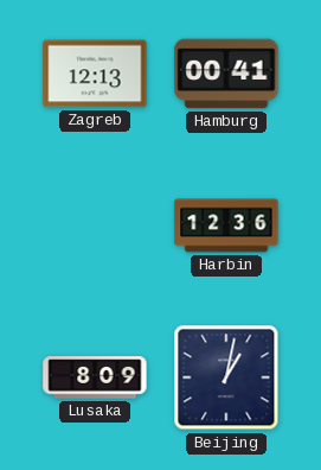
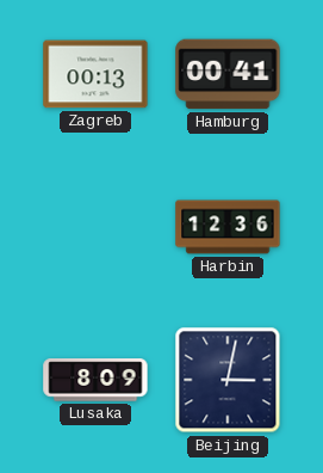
Zagreb: 12:13 -> 00:13
Beijing: 1:02 -> 3:02
